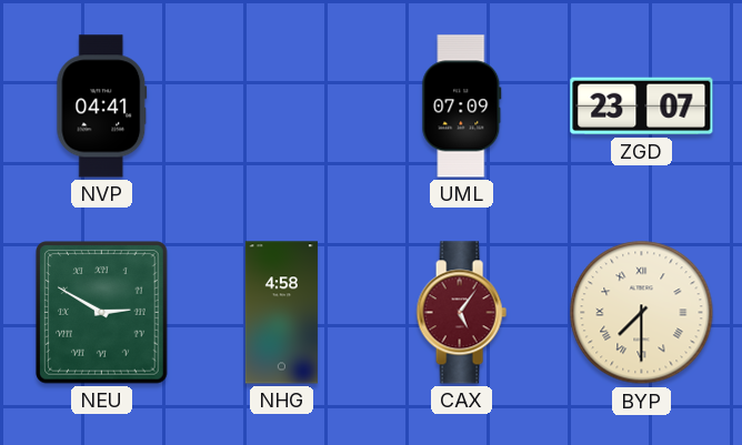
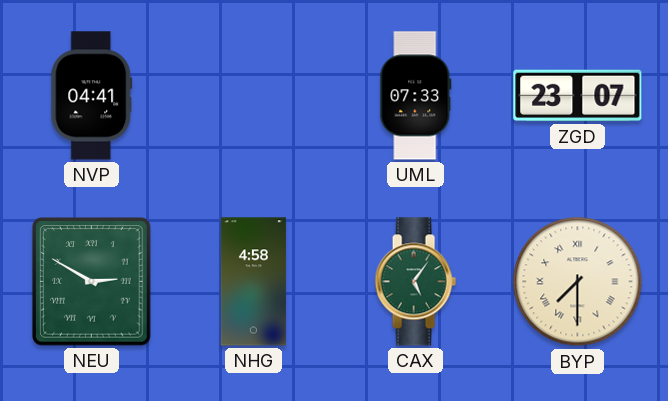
UML: 07:09 -> 07:33
CAX dial: burgundy -> green
